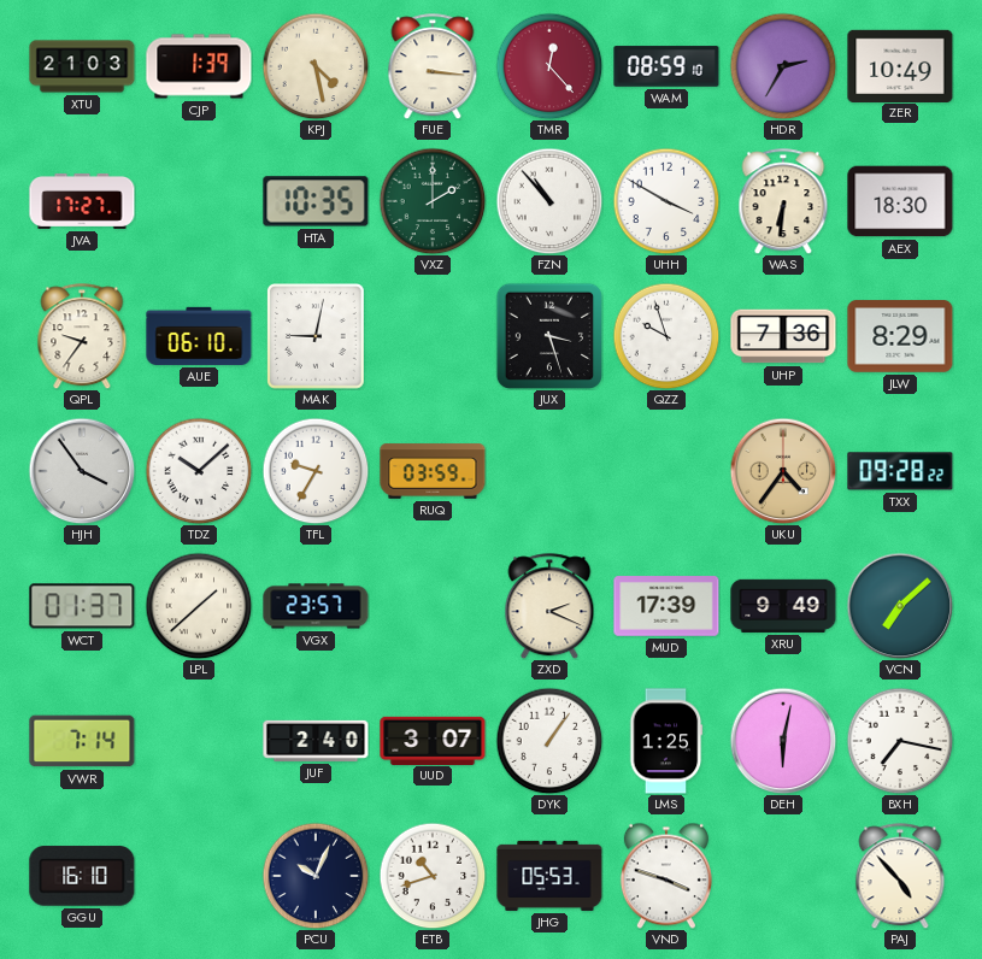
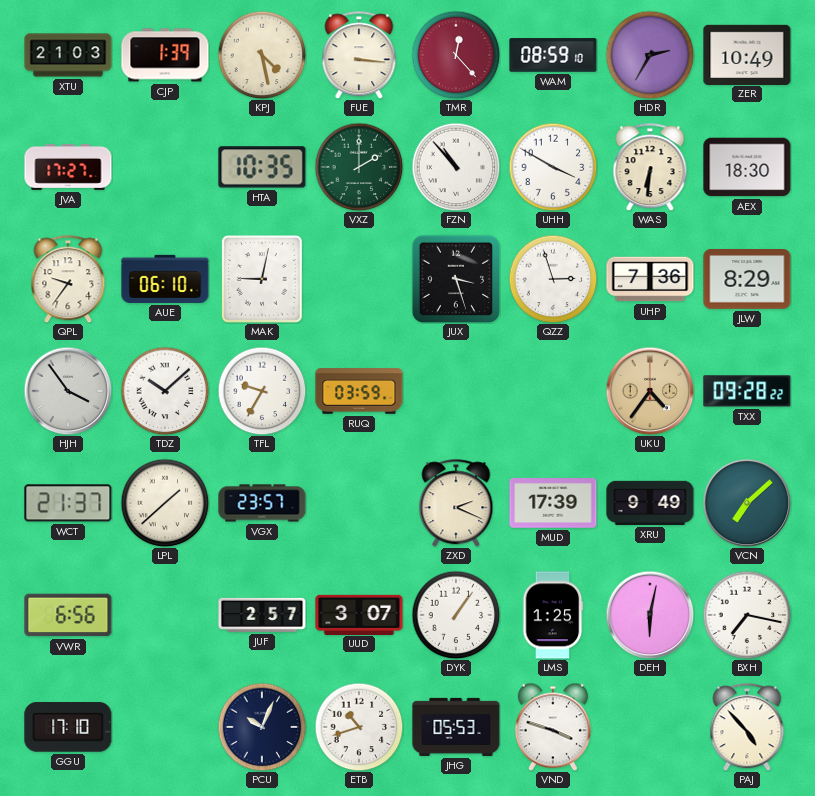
QZZ: 9:57 -> 2:57
WCT: 01:37 -> 21:37
VWR: 7:14 -> 6:56
JUF: 2:40 -> 2:57
GGU: 16:10 -> 17:10
